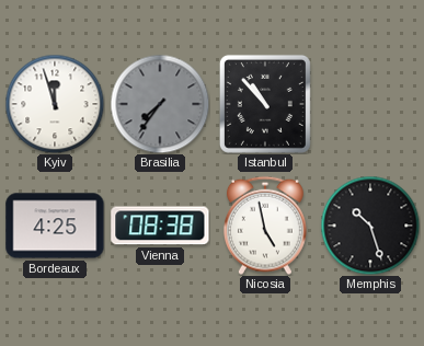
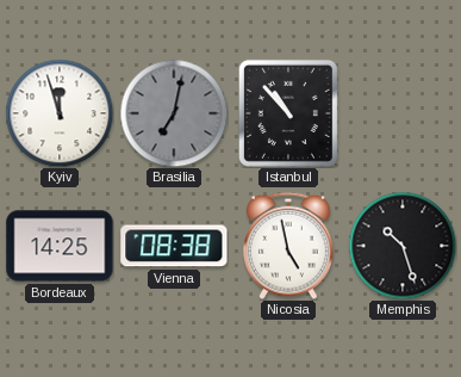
Brasilia: 7:36 -> 7:02
Bordeaux: 4:25 -> 14:25
